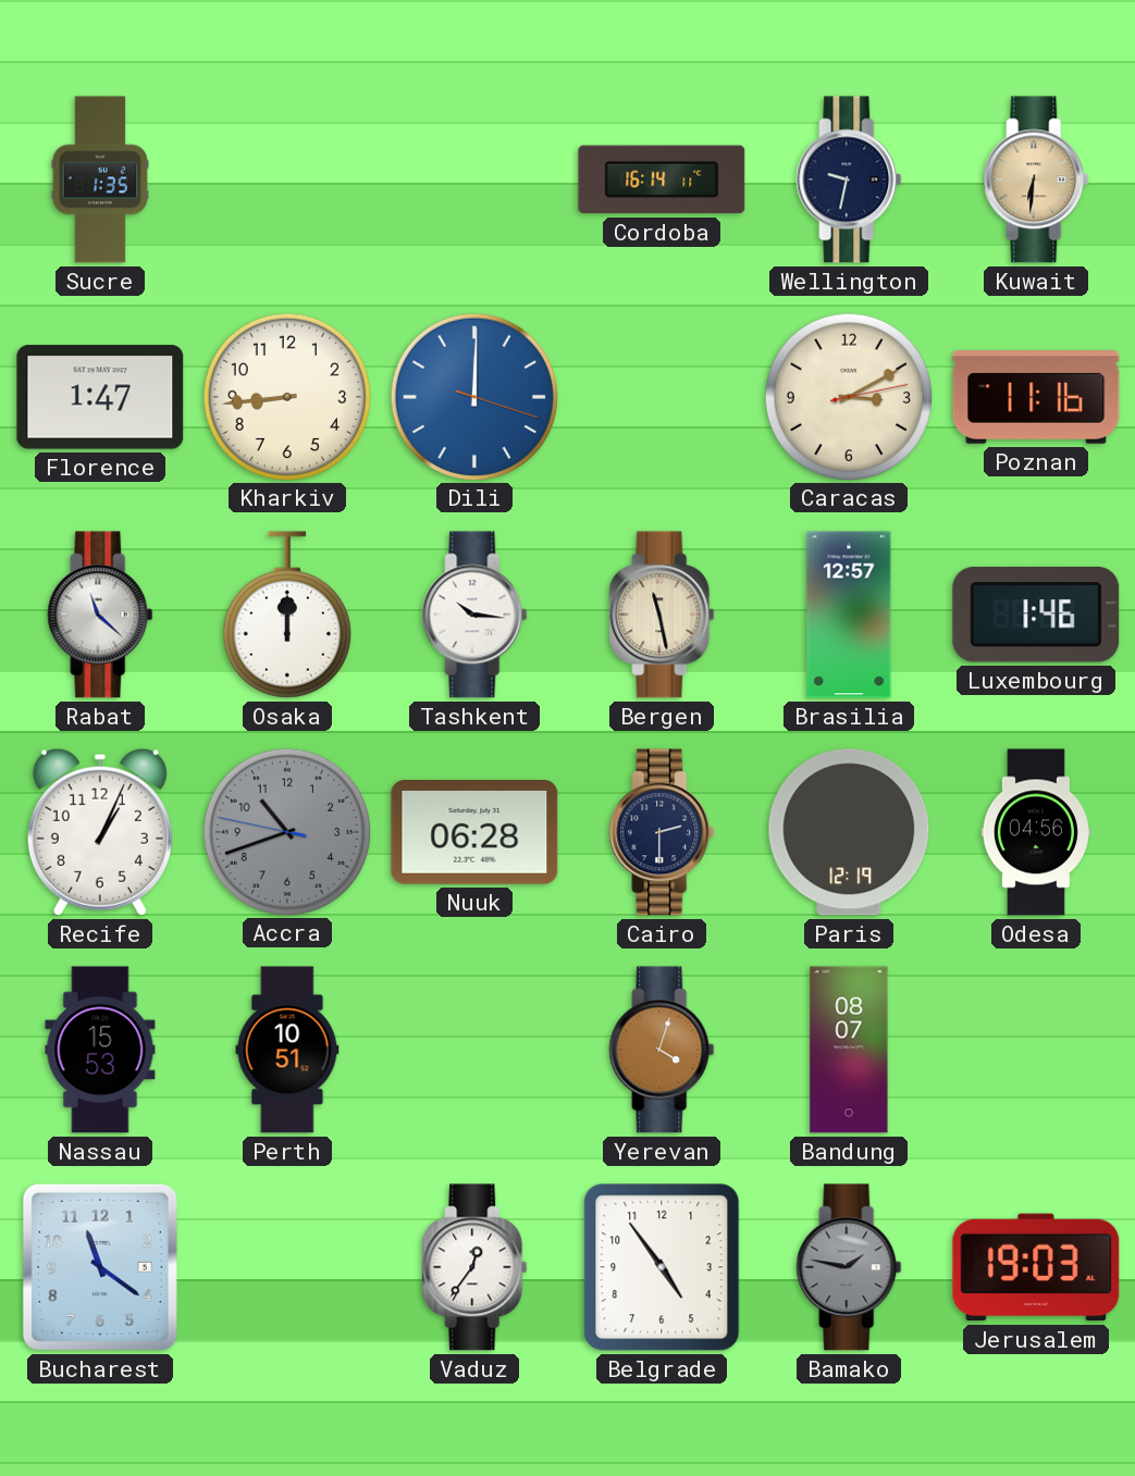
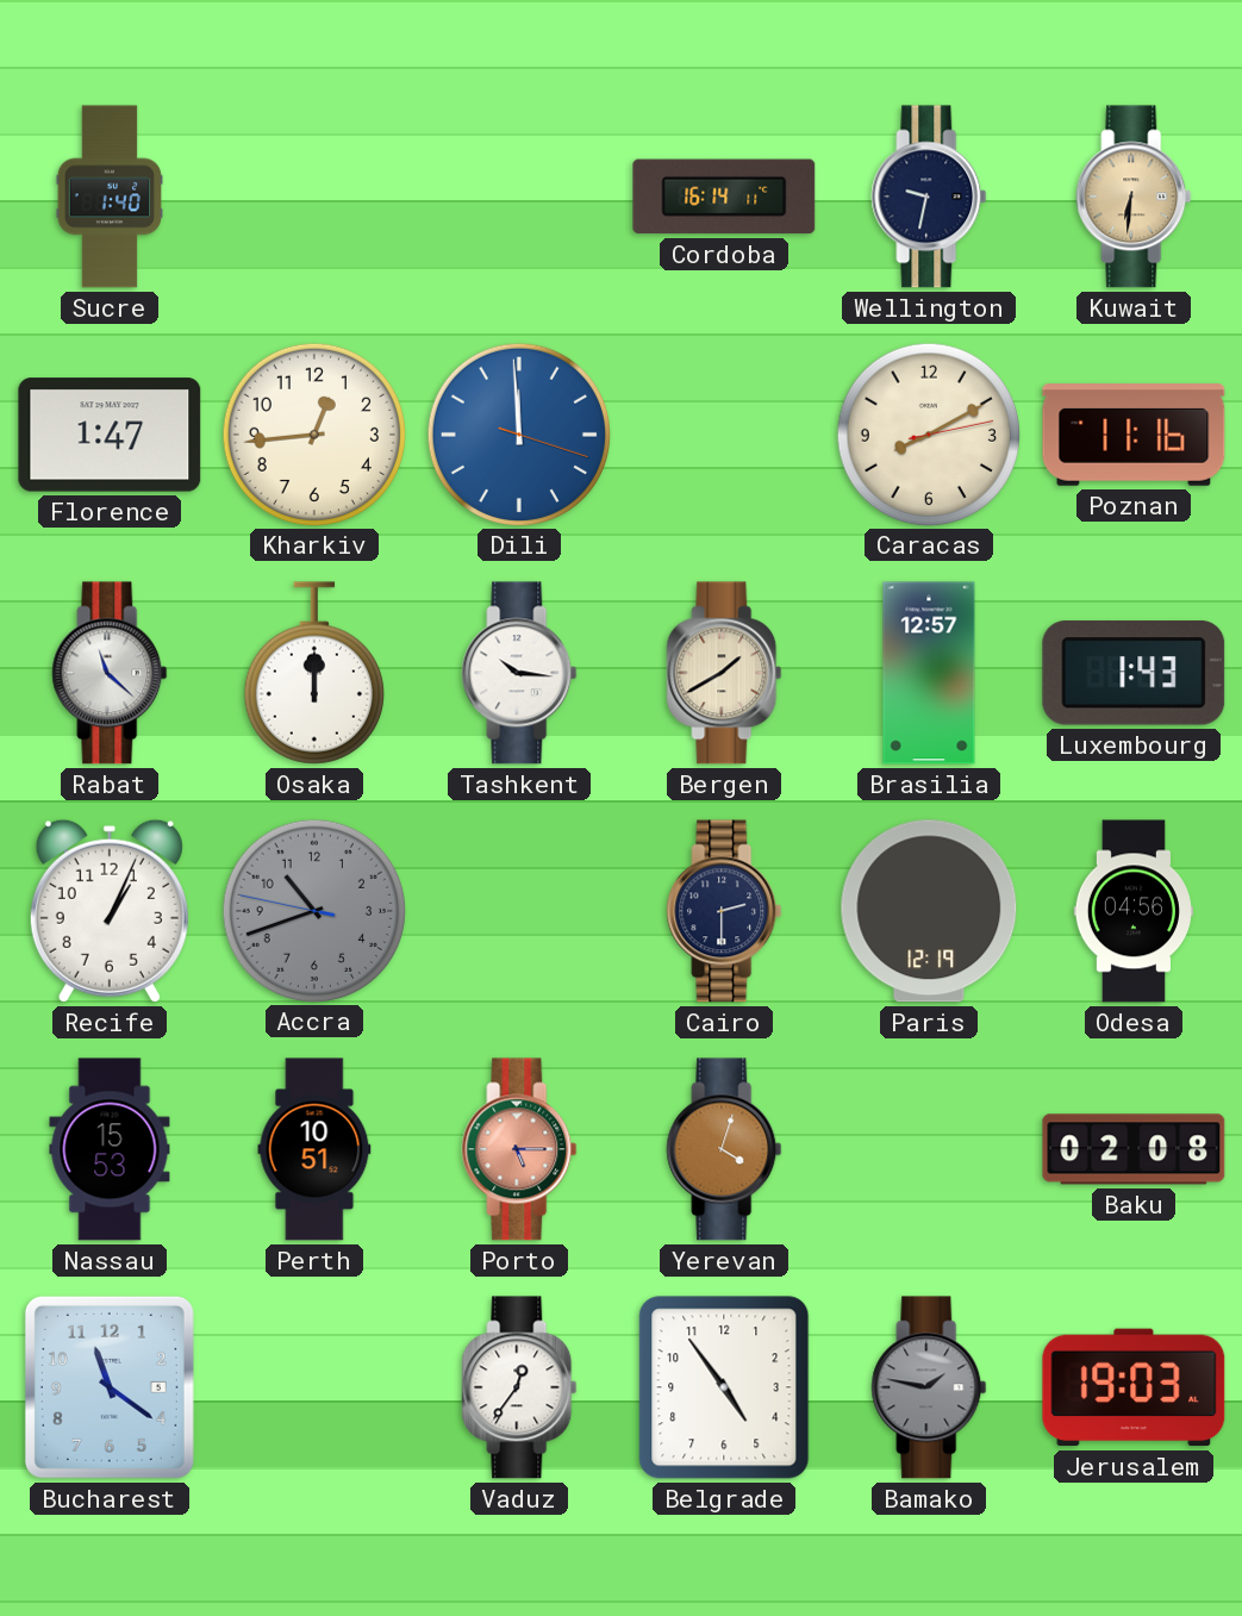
Sucre: 1:35 -> 1:40
Kharkiv: 8:44 -> 12:44
Dili: 12:00 -> 11:59
Caracas: 3:10 -> 8:10
Bergen: 11:28 -> 1:40
Luxembourg: 1:46 -> 1:43
Nuuk: 06:28 -> none
Porto: none -> 5:15
Bandung: 08:07 -> none
Baku: none -> 02:08
